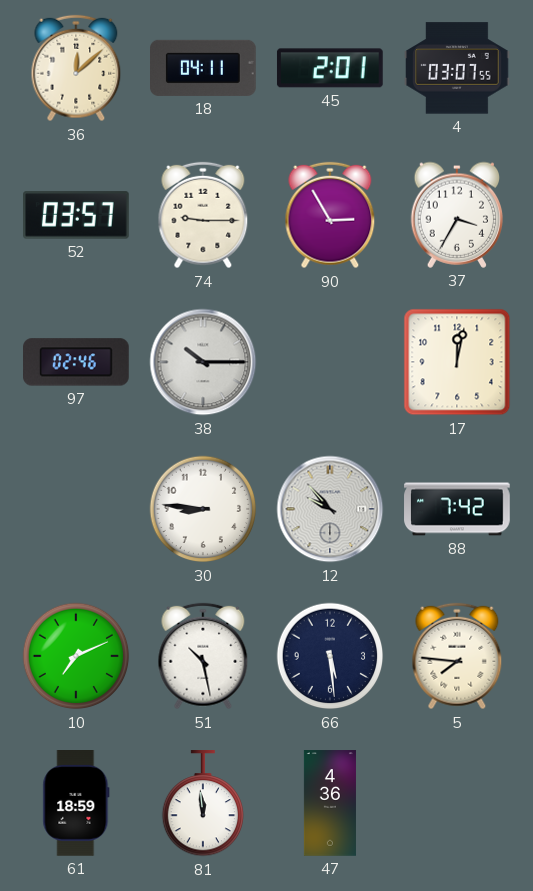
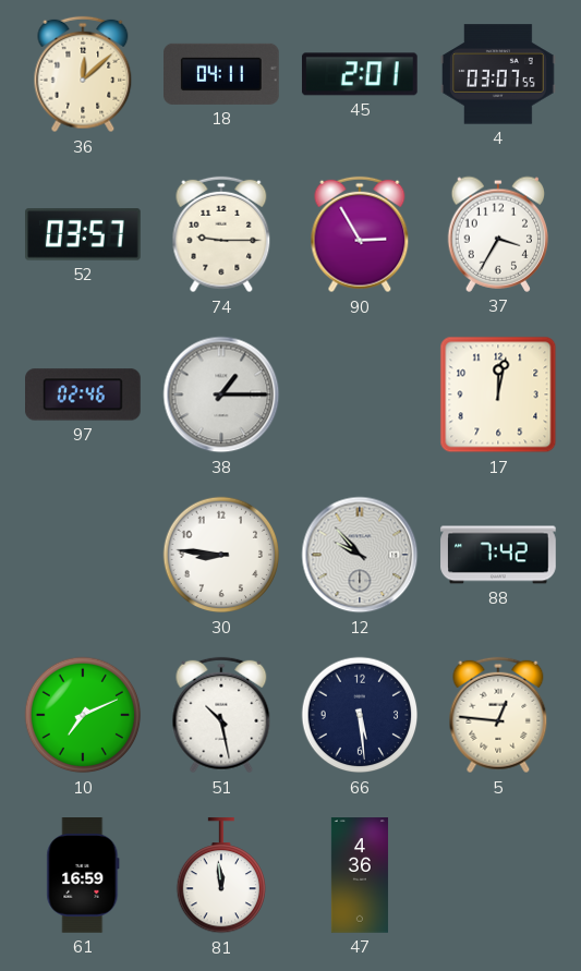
38: 10:15 -> 1:15
5: 7:46 -> 12:46
61: 18:59 -> 16:59
